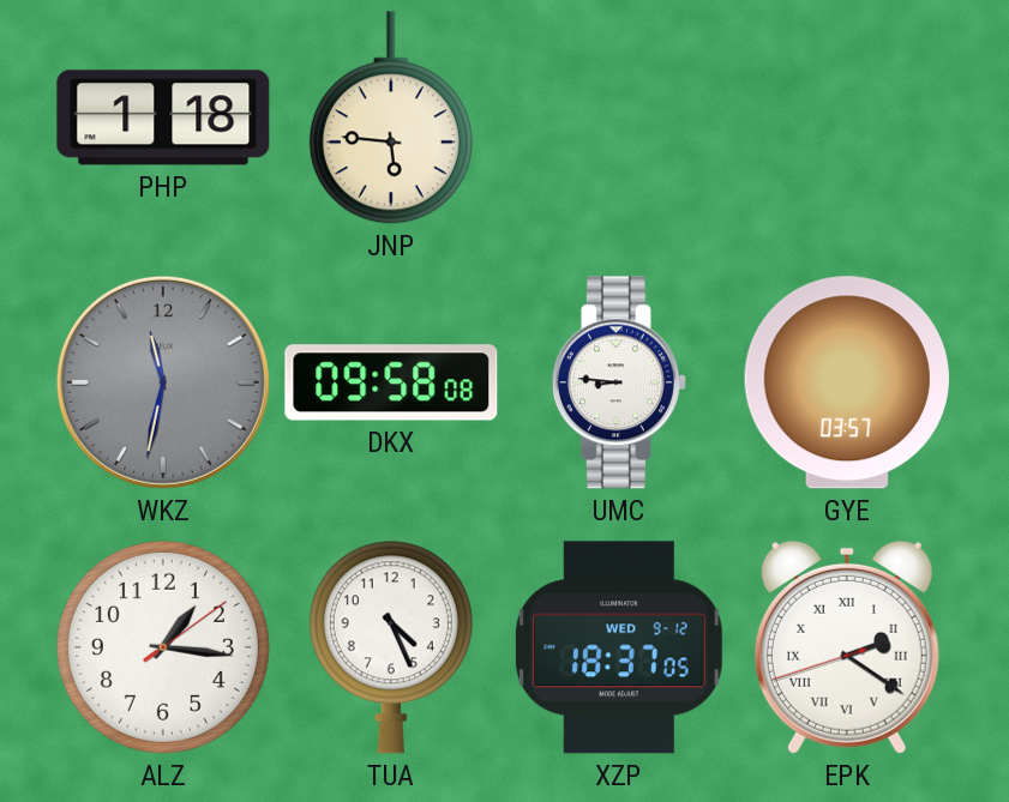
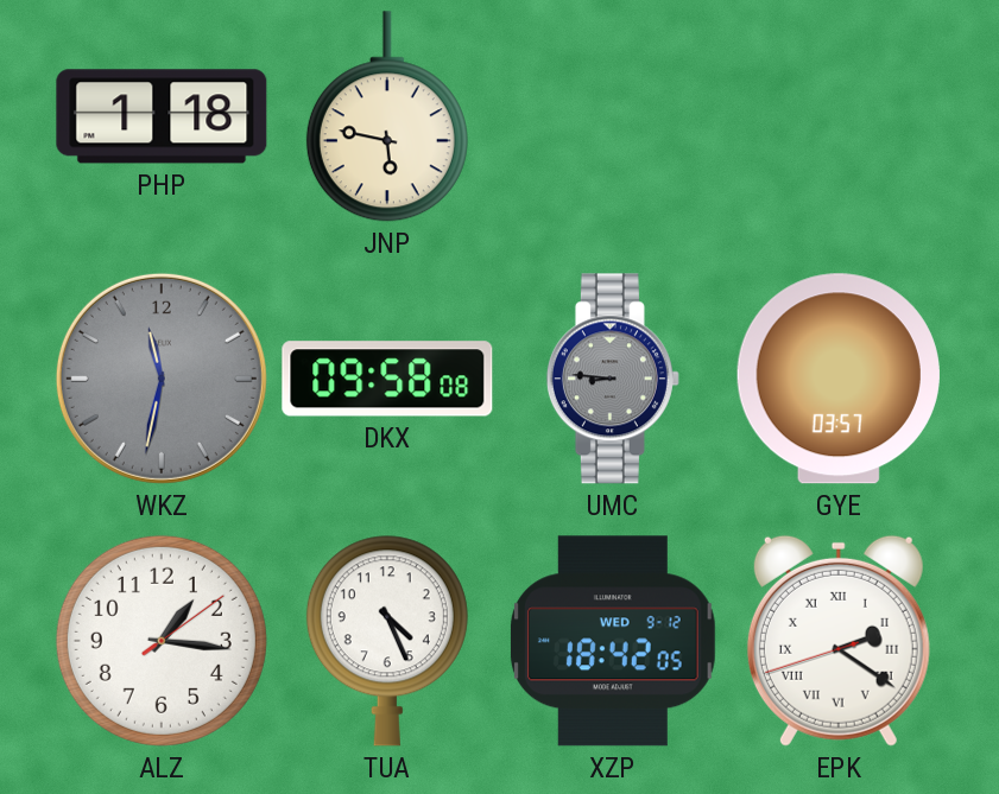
JNP: 5:46 -> 5:47
UMC dial: white -> grey
XZP: 18:37 -> 18:42
